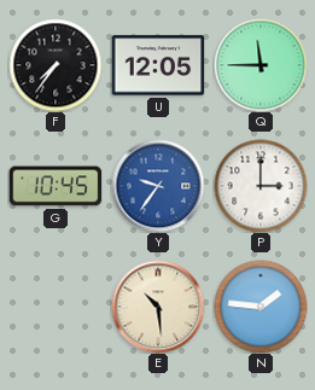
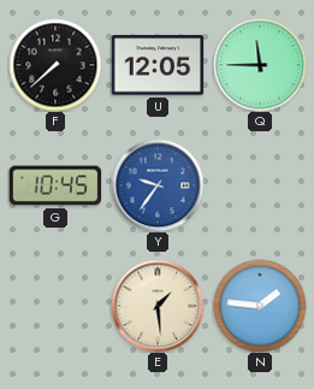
F: 7:36 -> 7:38
P: 3:00 -> none
E: 10:29 -> 1:29
